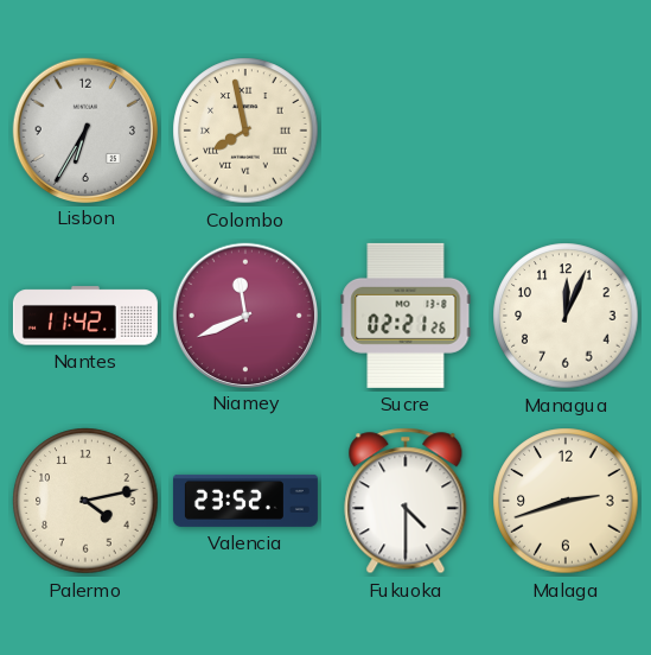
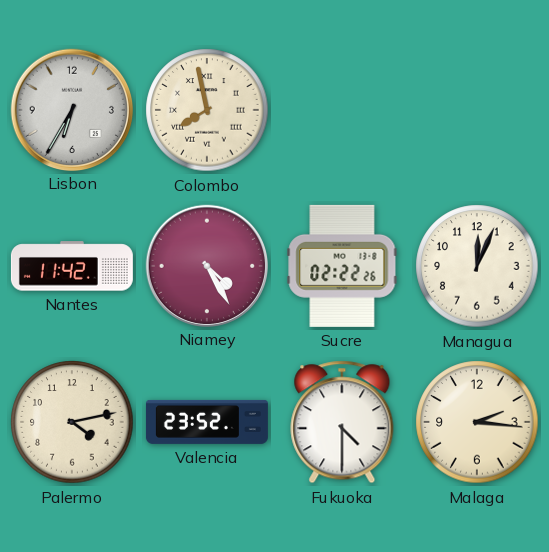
Niamey: 11:41 -> 4:25
Sucre: 02:21 -> 02:22
Malaga: 2:42 -> 2:16
